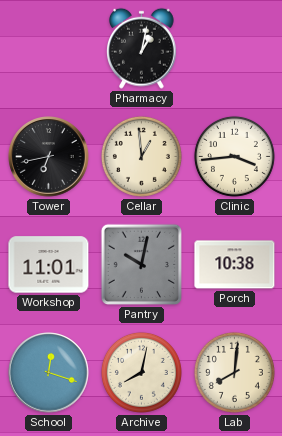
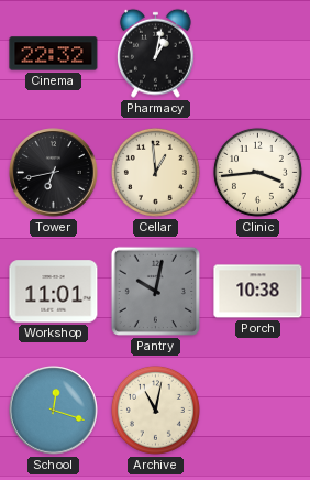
Cinema: none -> 22:32
Archive: 8:02 -> 11:02
Lab: 8:01 -> none
